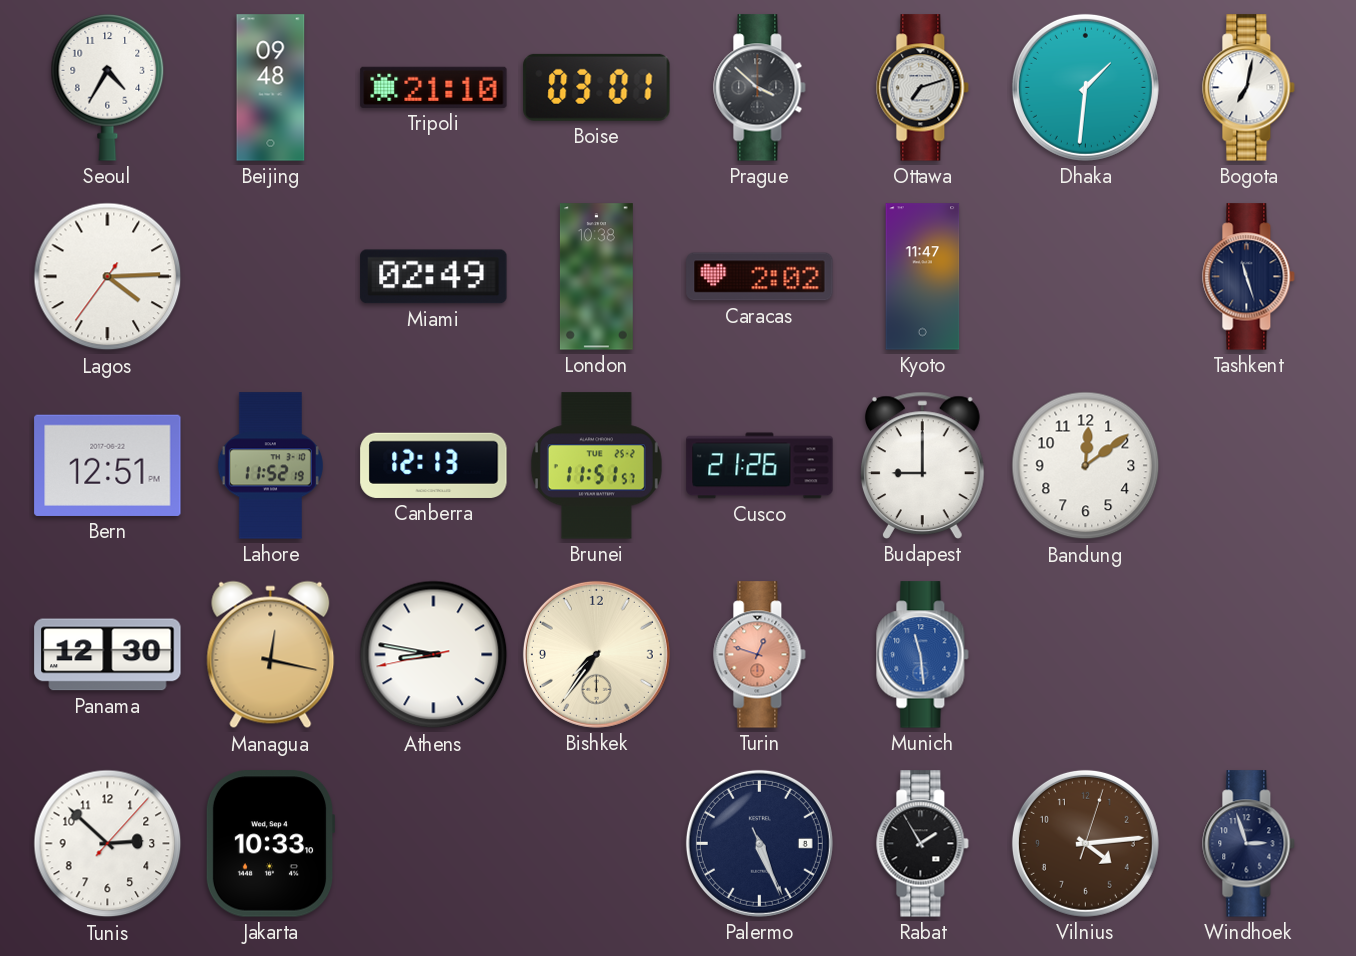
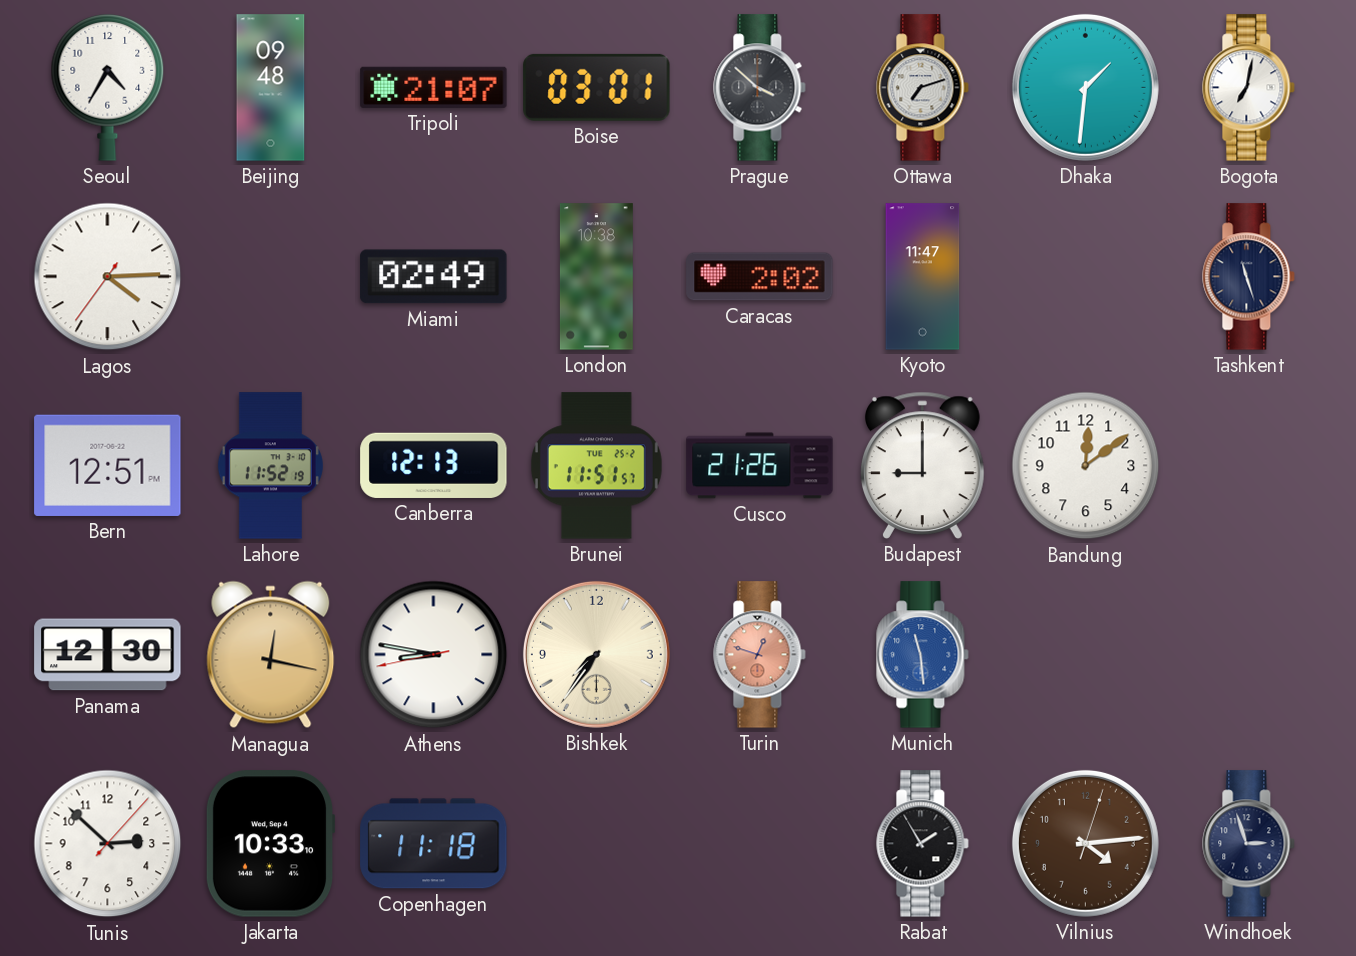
Tripoli: 21:10 -> 21:07
Copenhagen: none -> 11:18
Palermo: 5:26 -> none
